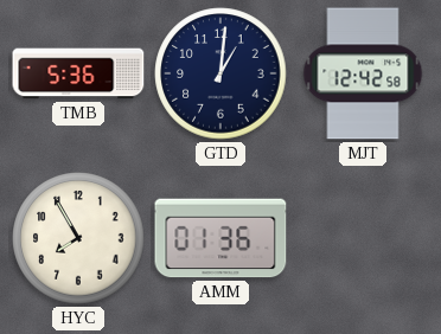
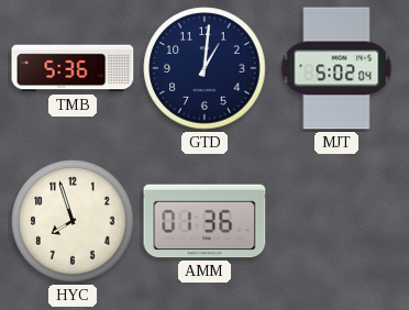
MJT: 12:42 -> 5:02
HYC: 7:55 -> 7:57
